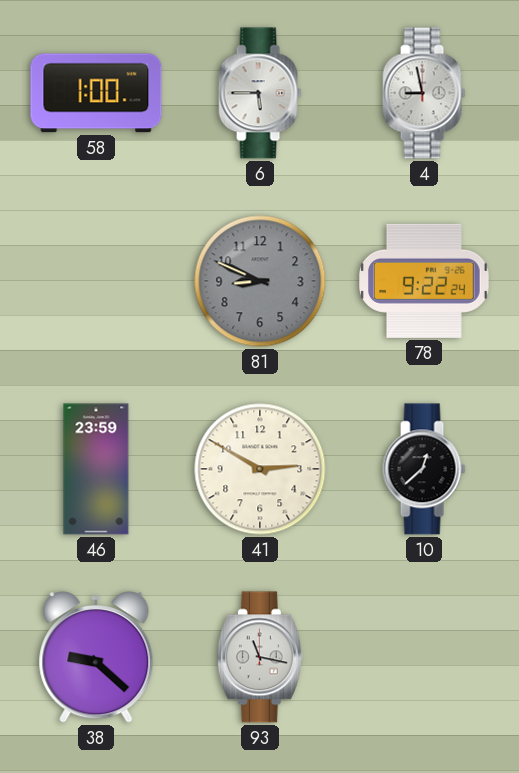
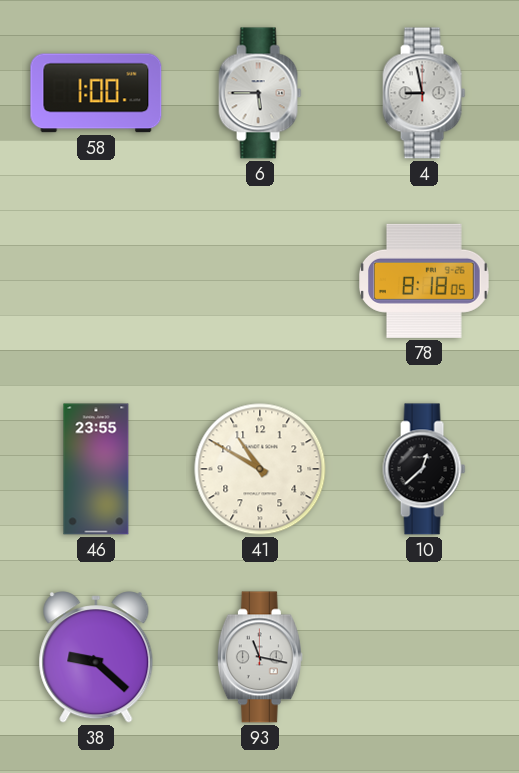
81: 8:49 -> none
78: 9:22 -> 8:18
46: 23:59 -> 23:55
41: 2:50 -> 10:50
